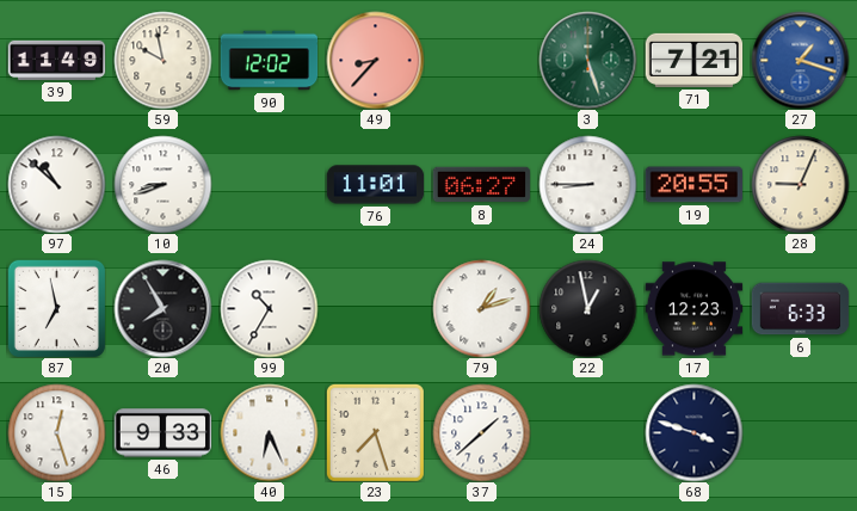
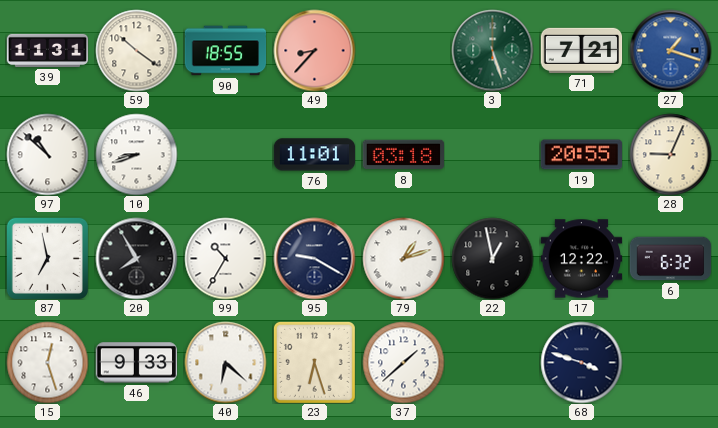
39: 11:49 -> 11:31
59: 9:58 -> 10:21
90: 12:02 -> 18:55
8: 06:27 -> 03:18
24: 8:45 -> none
95: none -> 9:20
17: 12:23 -> 12:22
6: 6:33 -> 6:32
40: 6:26 -> 6:22
23: 7:27 -> 6:27
